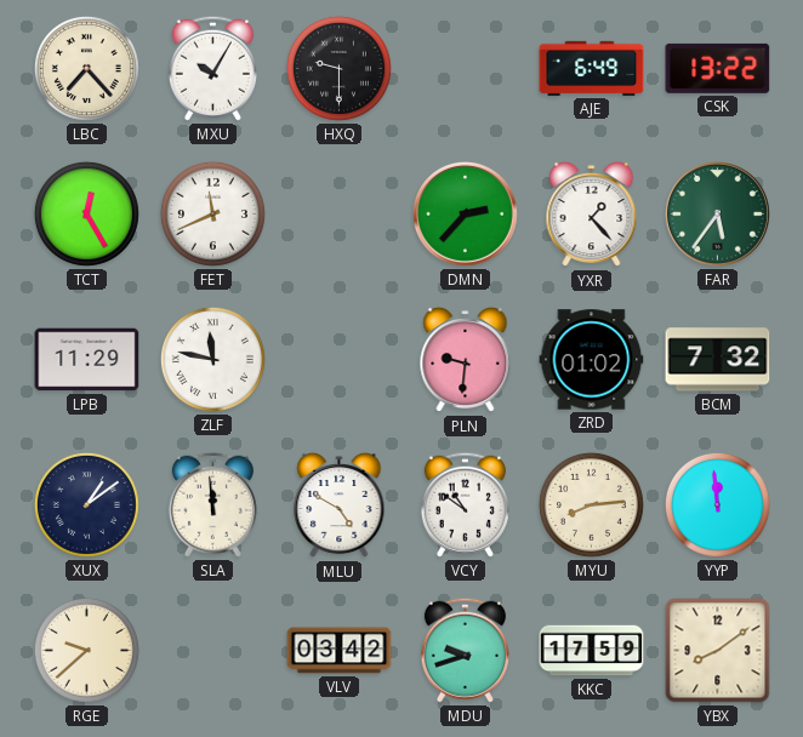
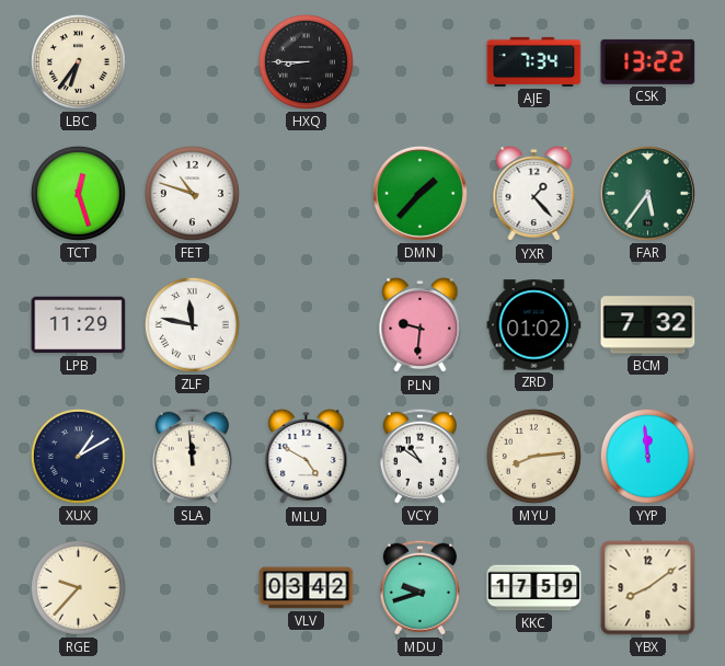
LBC: 7:23 -> 6:36
MXU: 10:05 -> none
HXQ: 9:30 -> 8:45
AJE: 6:49 -> 7:34
TCT: 12:25 -> 12:27
FET: 11:41 -> 10:48
DMN: 2:37 -> 1:37
XUX: 1:09 -> 1:10
RGE: 9:38 -> 9:37
